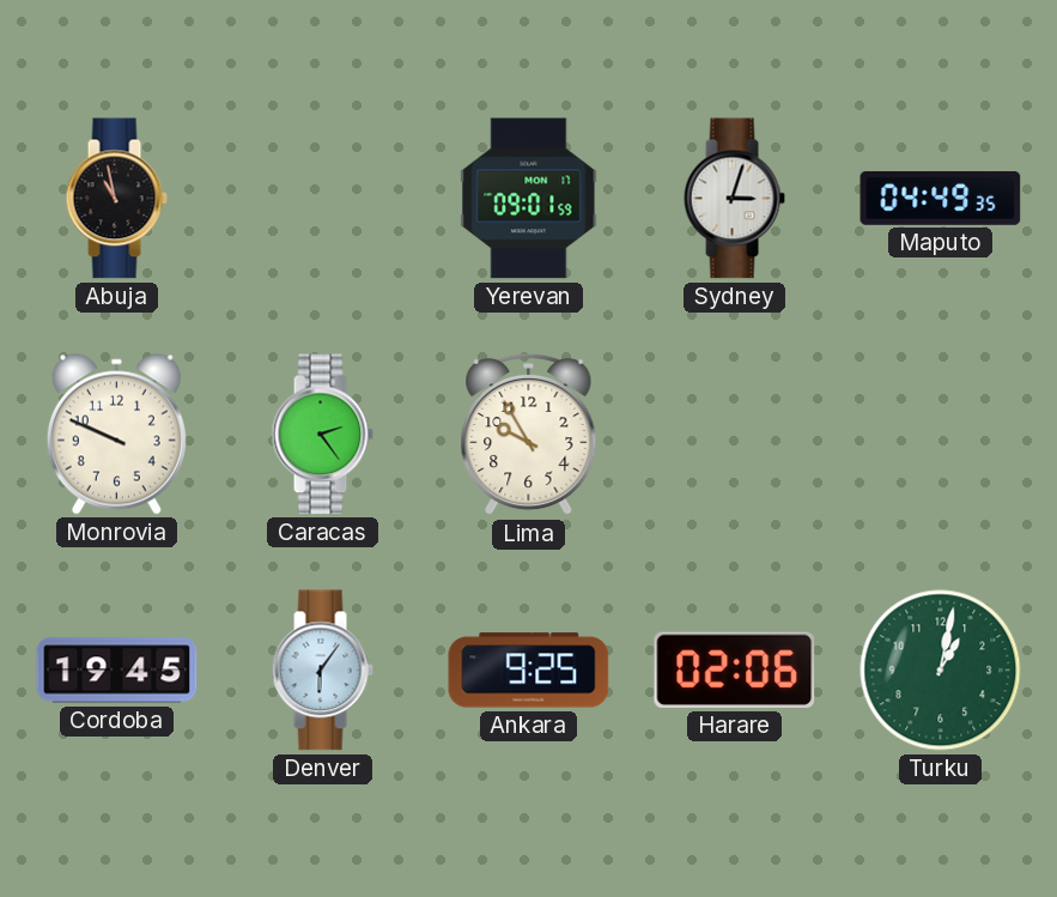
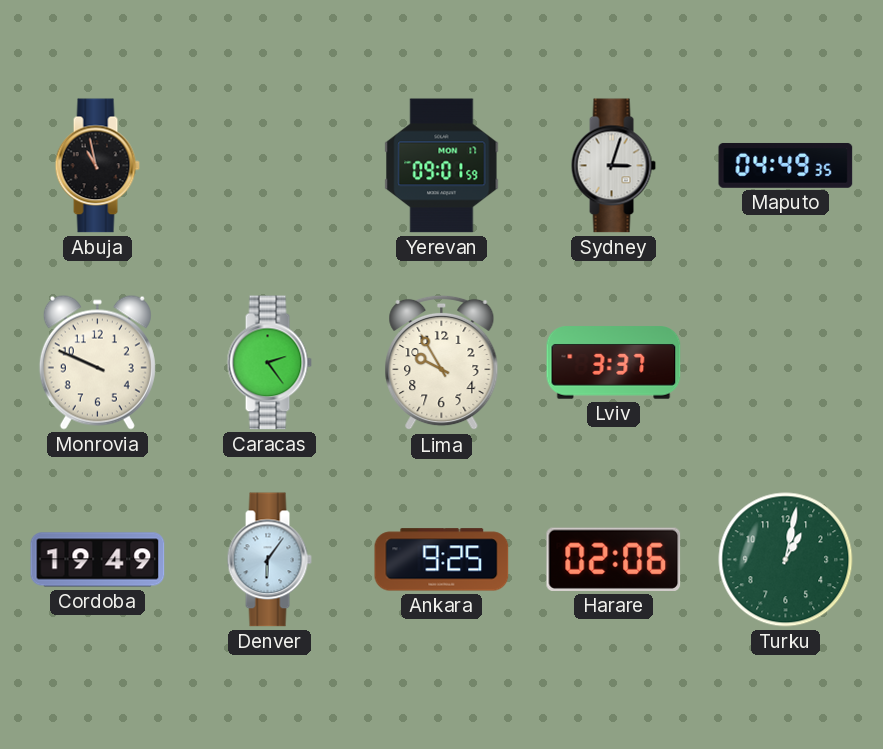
Lviv: none -> 3:37
Cordoba: 19:45 -> 19:49
